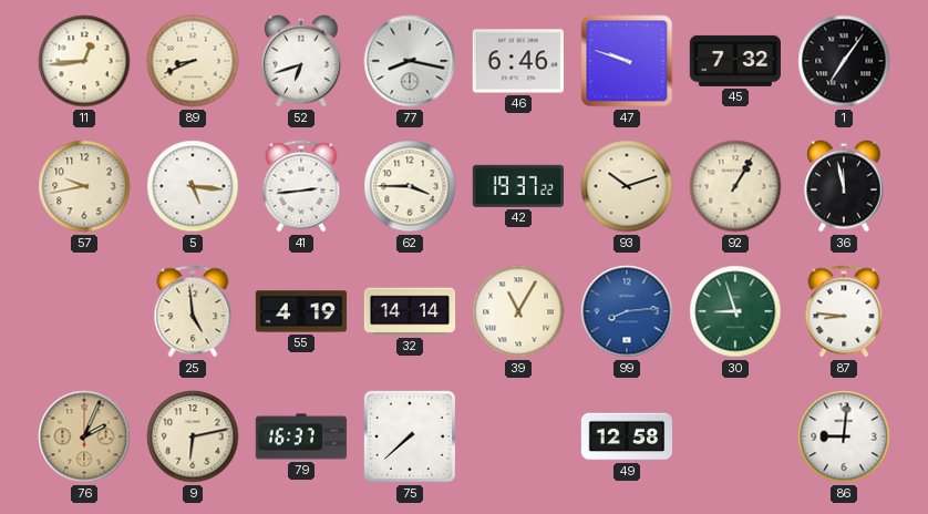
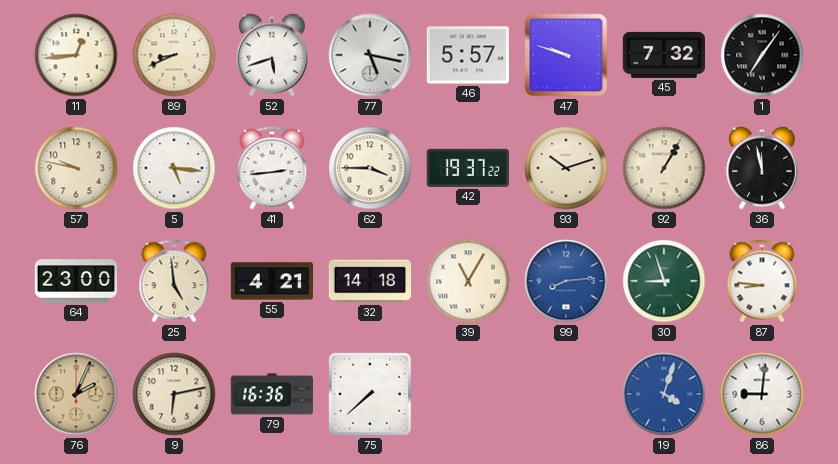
52: 6:42 -> 5:42
77: 8:17 -> 5:17
46: 6:46 -> 5:57
57: 9:43 -> 9:47
64: none -> 23:00
55: 4:19 -> 4:21
32: 14:14 -> 14:18
79: 16:37 -> 16:36
49: 12:58 -> none
19: none -> 4:03
